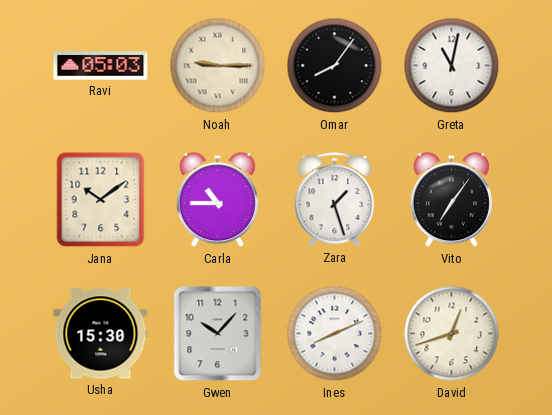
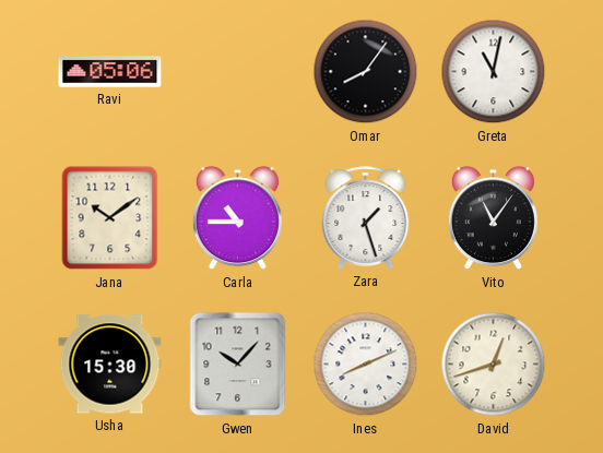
Ravi: 05:03 -> 05:06
Noah: 9:15 -> none
Vito: 7:06 -> 11:06
